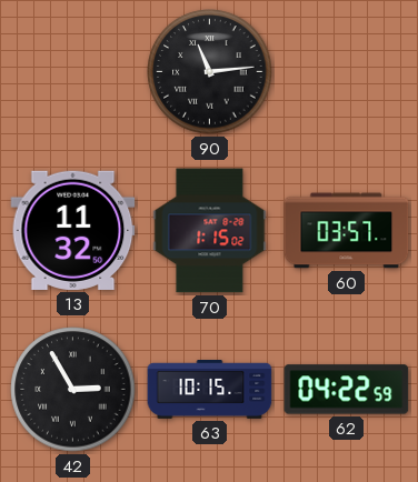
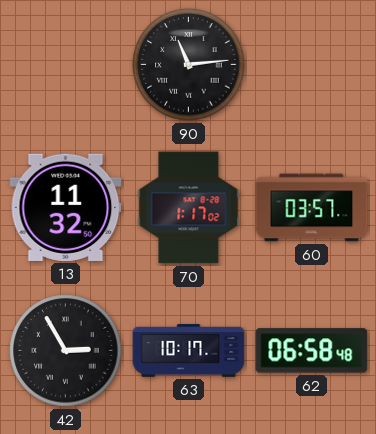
70: 1:15 -> 1:17
63: 10:15 -> 10:17
62: 04:22 -> 06:58
